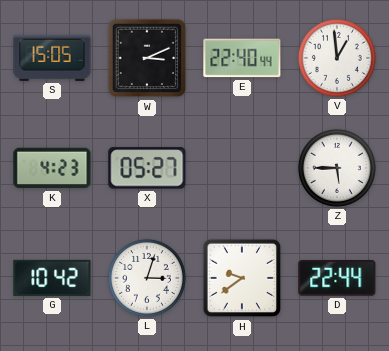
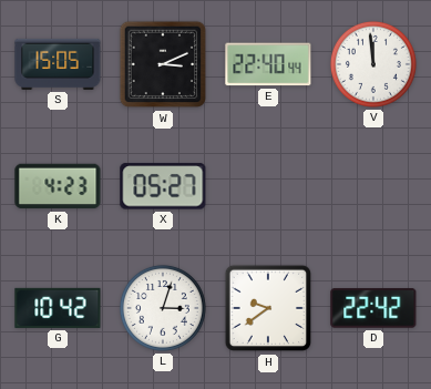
V: 12:59 -> 11:59
Z: 5:45 -> none
D: 22:44 -> 22:42
